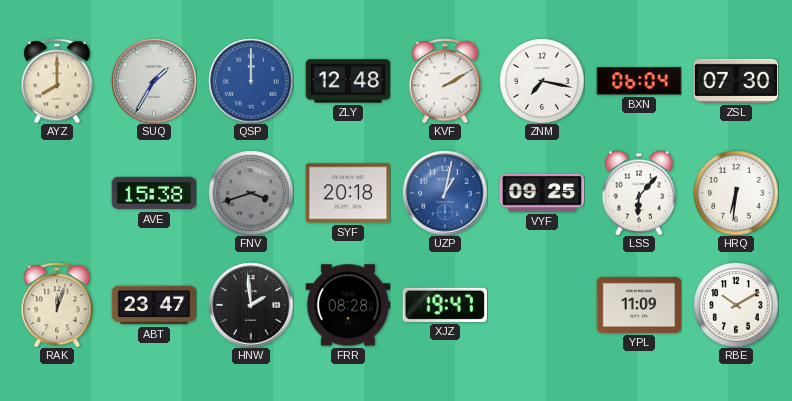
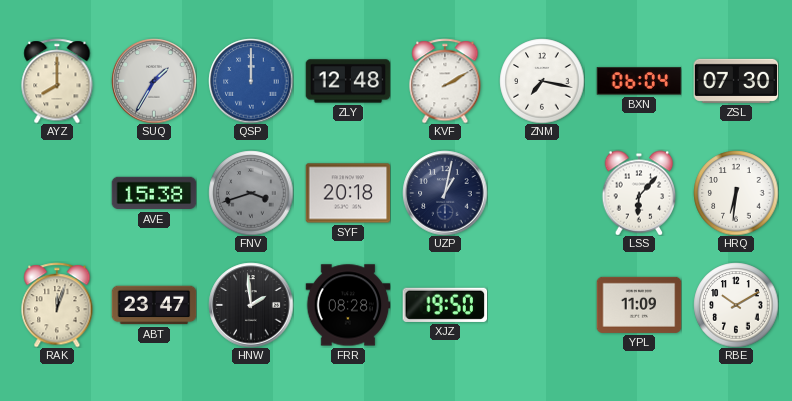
UZP dial: blue -> navy
VYF: 09:25 -> none
XJZ: 19:47 -> 19:50
